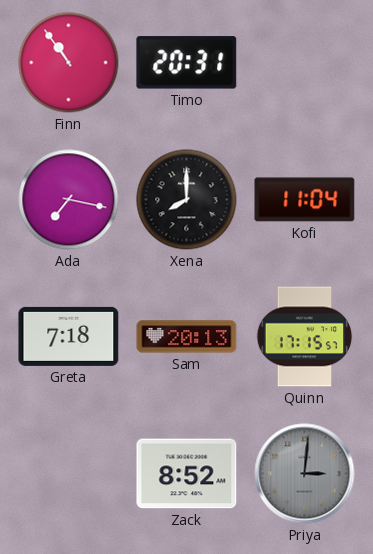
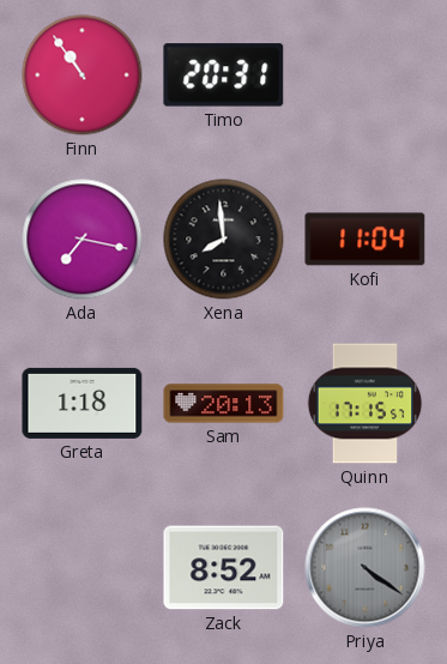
Xena: 8:00 -> 7:59
Greta: 7:18 -> 1:18
Priya: 3:01 -> 4:21
